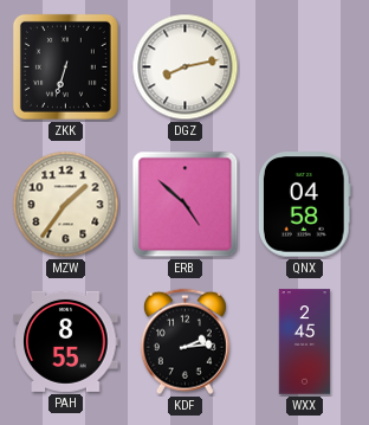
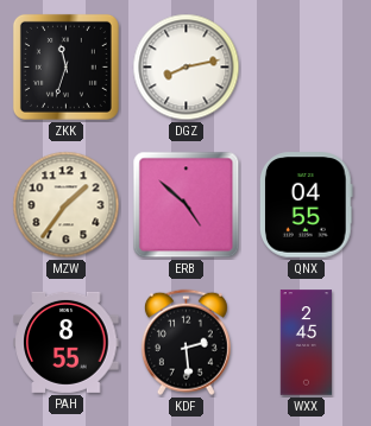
ZKK: 6:33 -> 11:33
QNX: 04:58 -> 04:55
KDF: 2:14 -> 2:29
